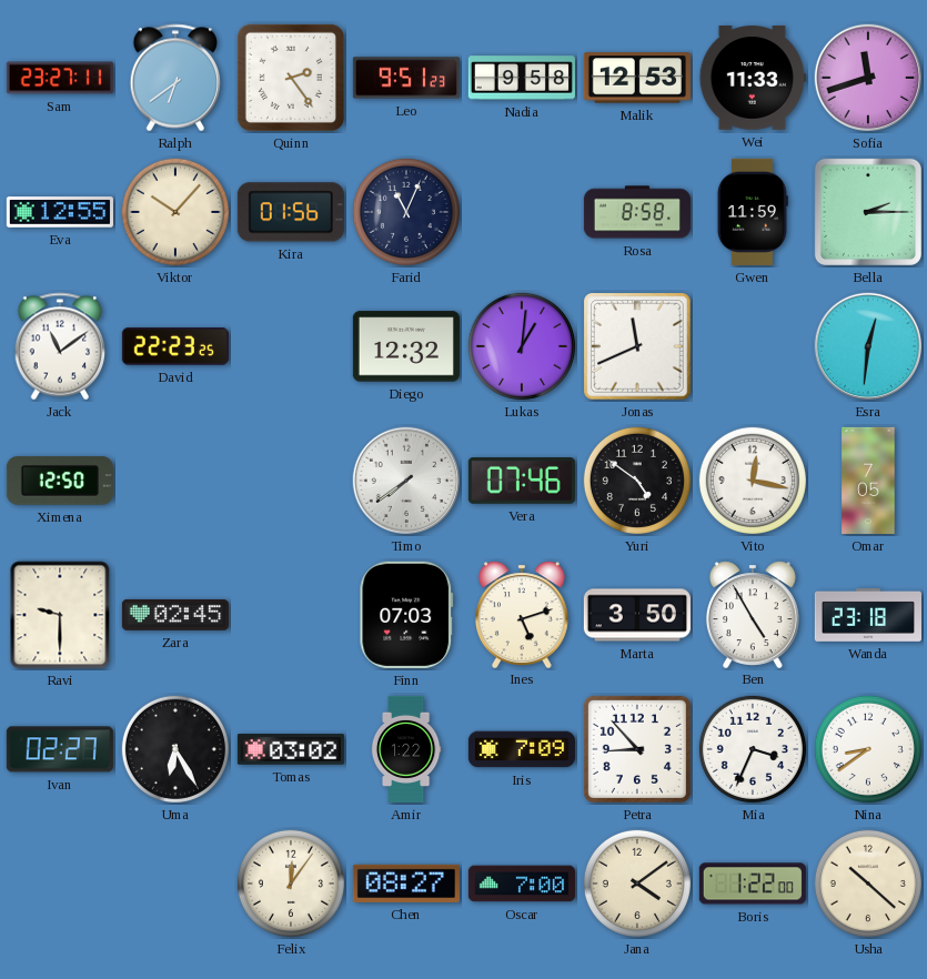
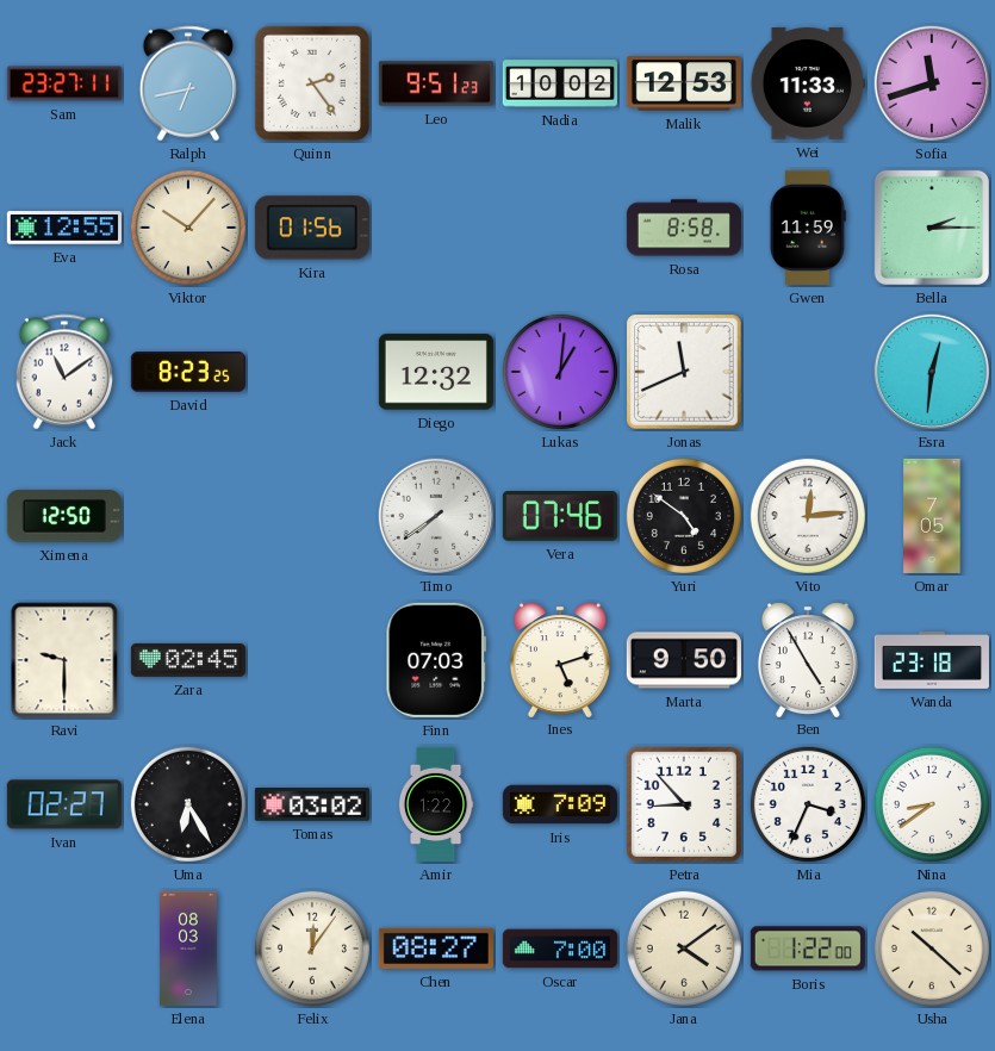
Ralph: 6:39 -> 6:43
Nadia: 9:58 -> 10:02
Farid: 11:04 -> none
David: 22:23 -> 8:23
Vito: 12:17 -> 12:14
Marta: 3:50 -> 9:50
Elena: none -> 08:03
